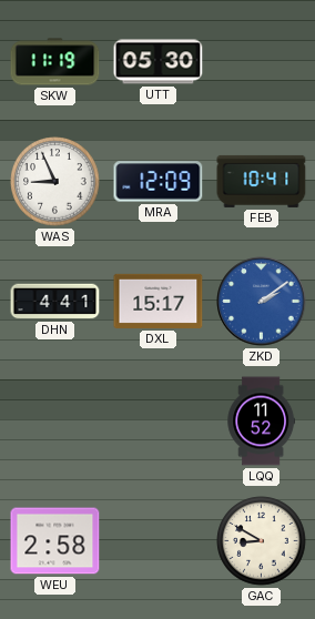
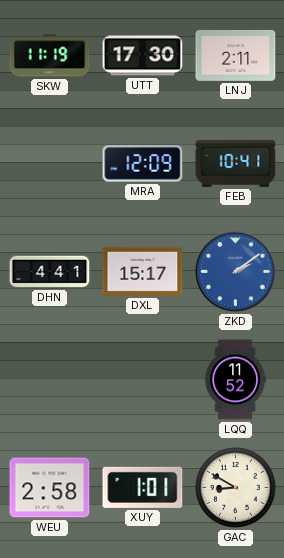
UTT: 05:30 -> 17:30
LNJ: none -> 2:11
WAS: 8:56 -> none
XUY: none -> 1:01
